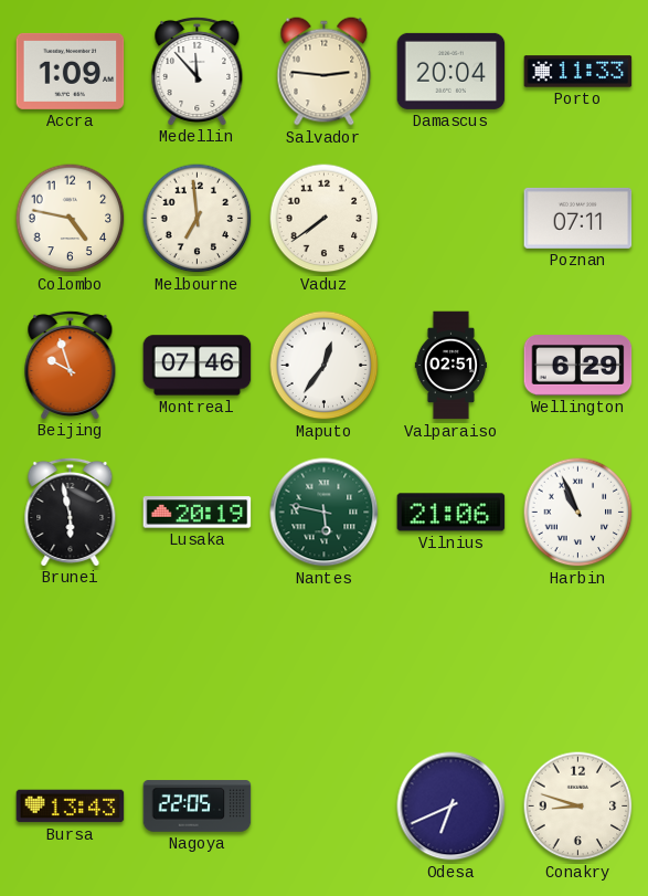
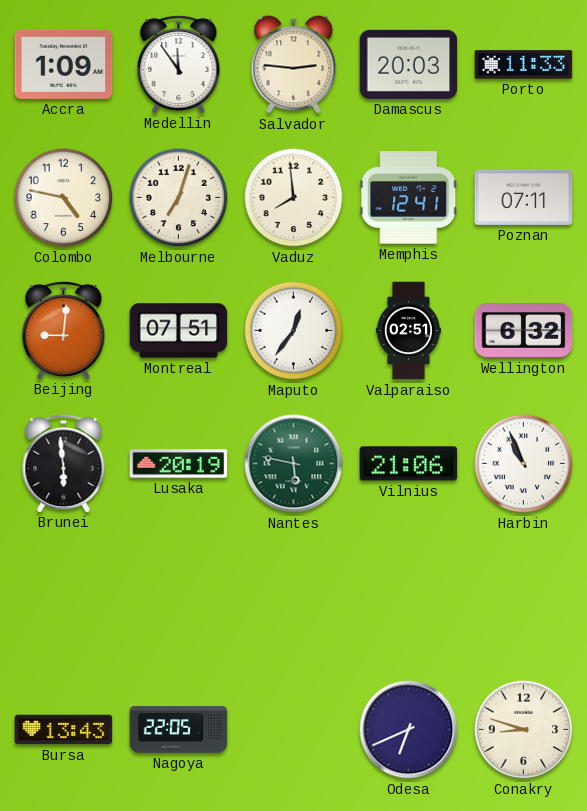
Medellin: 11:53 -> 11:54
Damascus: 20:04 -> 20:03
Melbourne: 6:59 -> 7:03
Vaduz: 7:39 -> 7:59
Memphis: none -> 12:41
Beijing: 9:57 -> 9:01
Montreal: 07:46 -> 07:51
Wellington: 6:29 -> 6:32
Brunei: 5:58 -> 5:59
